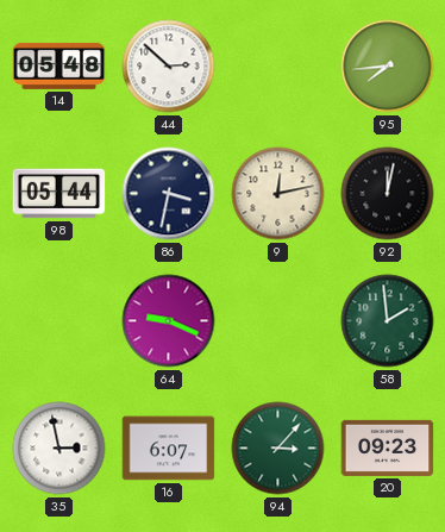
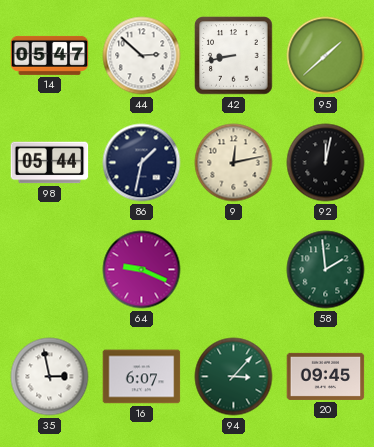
14: 05:48 -> 05:47
42: none -> 8:43
95: 7:44 -> 1:38
86: 3:32 -> 1:32
20: 09:23 -> 09:45
